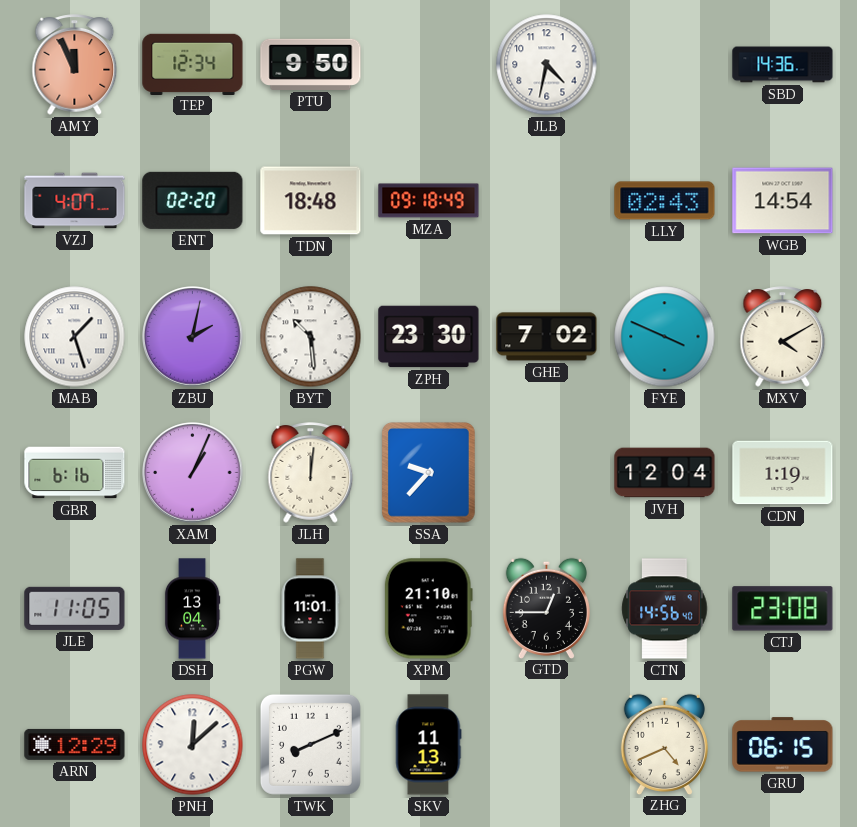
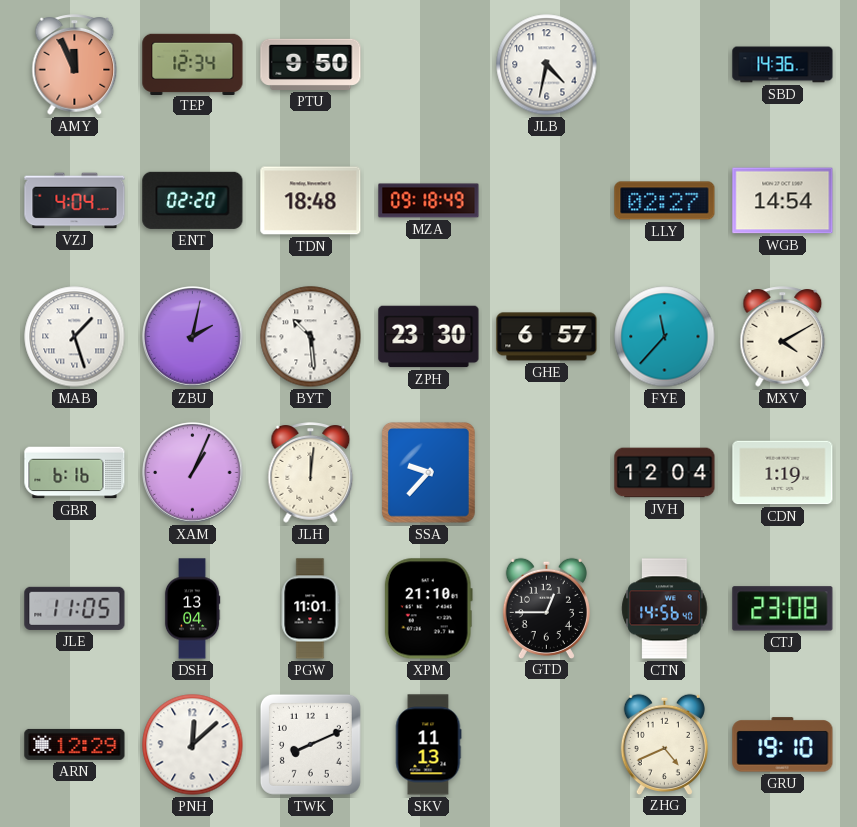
VZJ: 4:07 -> 4:04
LLY: 02:43 -> 02:27
GHE: 7:02 -> 6:57
FYE: 3:49 -> 11:37
GRU: 06:15 -> 19:10
